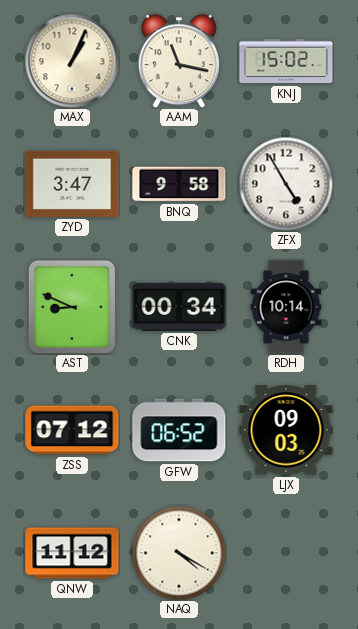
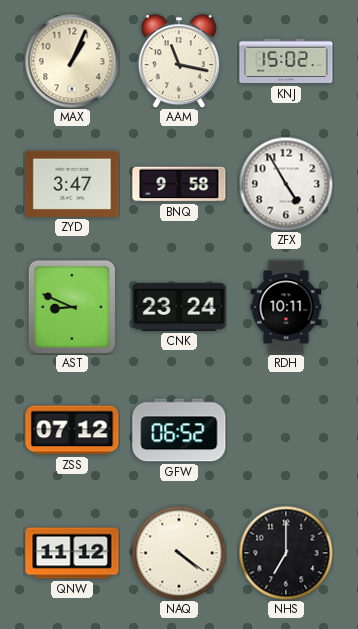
CNK: 00:34 -> 23:24
RDH: 10:14 -> 10:11
LJX: 09:03 -> none
NAQ: 4:20 -> 4:21
NHS: none -> 7:00
